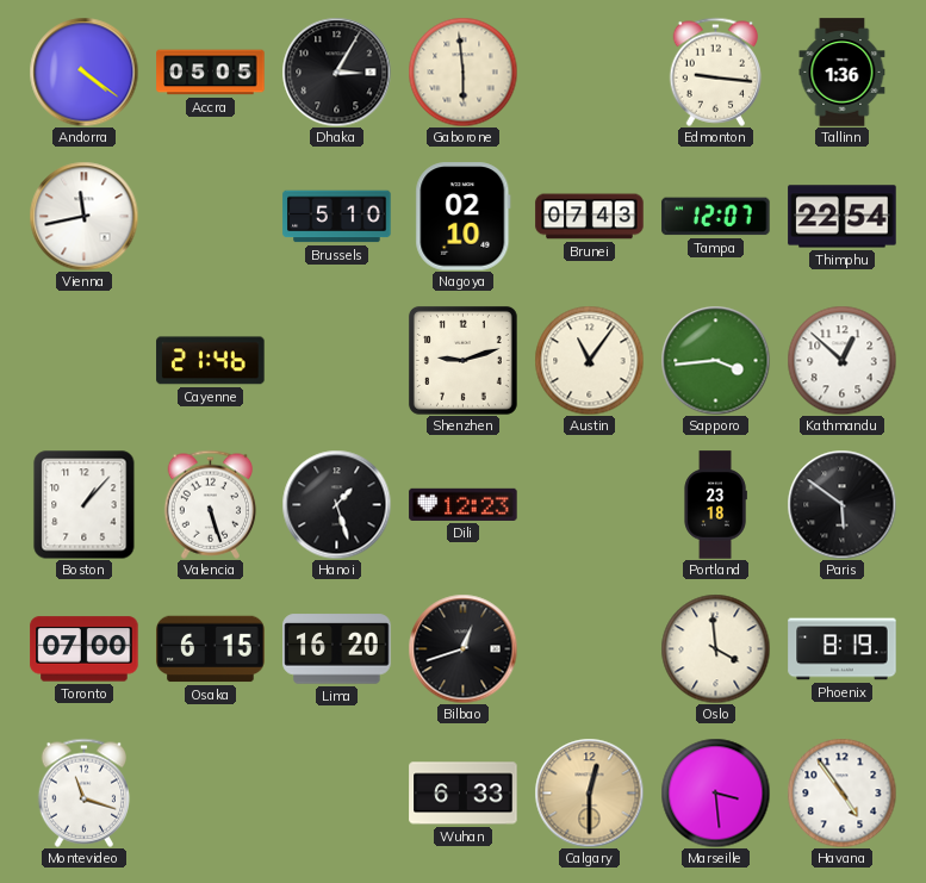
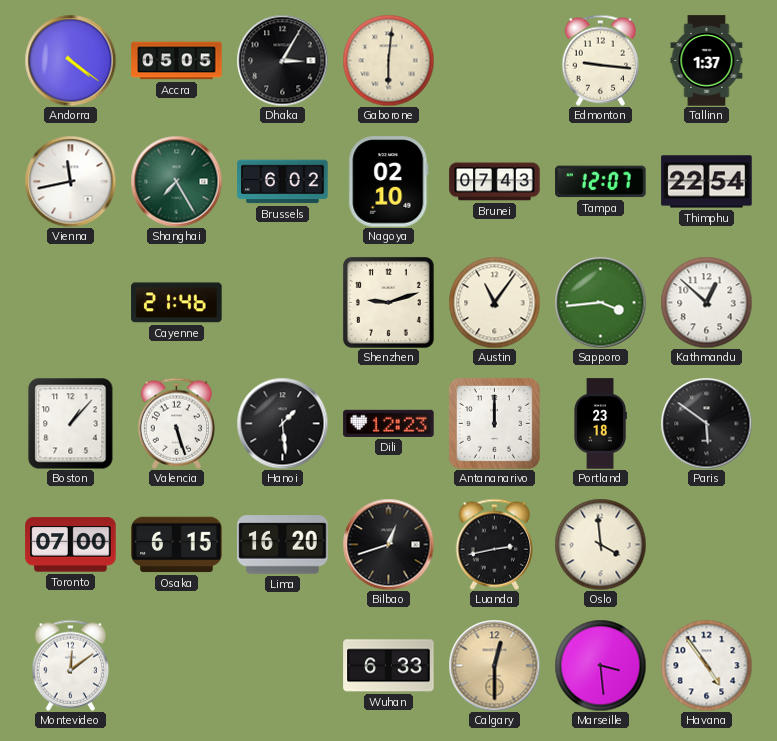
Gaborone: 5:59 -> 6:01
Tallinn: 1:36 -> 1:37
Shanghai: none -> 7:25
Brussels: 5:10 -> 6:02
Hanoi: 1:27 -> 1:29
Antananarivo: none -> 12:00
Luanda: none -> 2:43
Phoenix: 8:19 -> none
Montevideo: 11:18 -> 12:09
